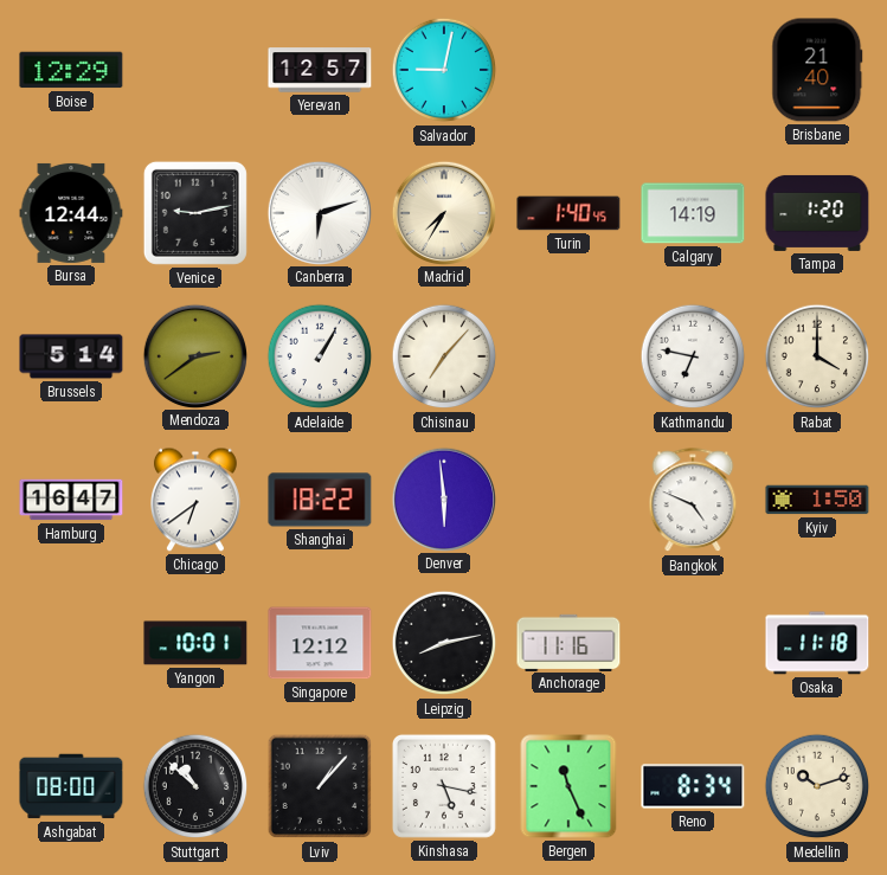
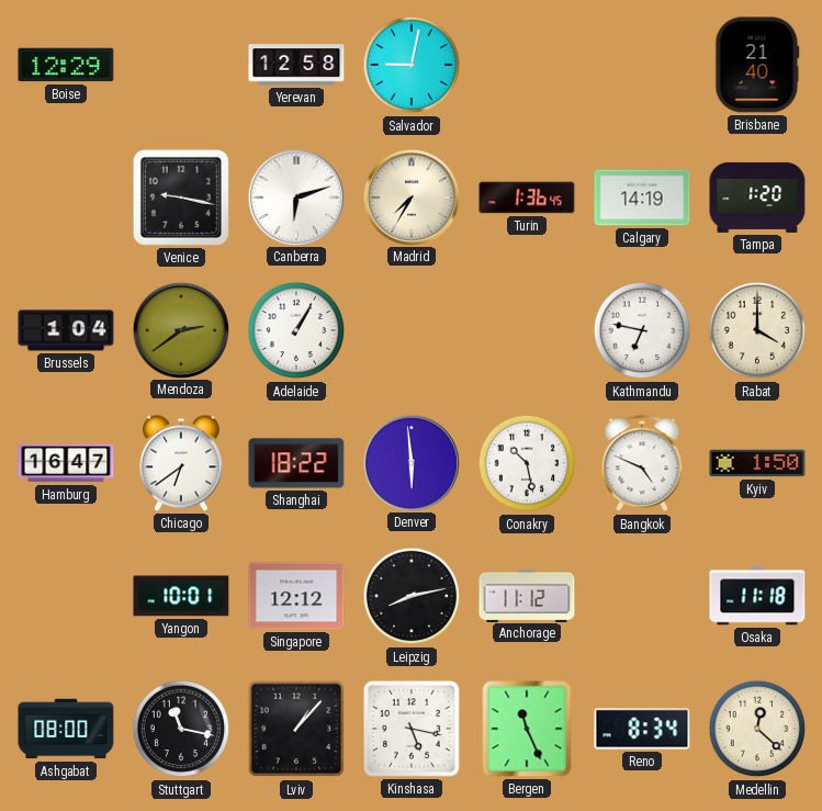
Yerevan: 12:57 -> 12:58
Bursa: 12:44 -> none
Venice: 9:13 -> 9:17
Turin: 1:40 -> 1:36
Brussels: 5:14 -> 1:04
Chisinau: 7:07 -> none
Conakry: none -> 10:28
Anchorage: 11:16 -> 11:12
Stuttgart: 10:52 -> 11:17
Medellin: 10:12 -> 12:22
